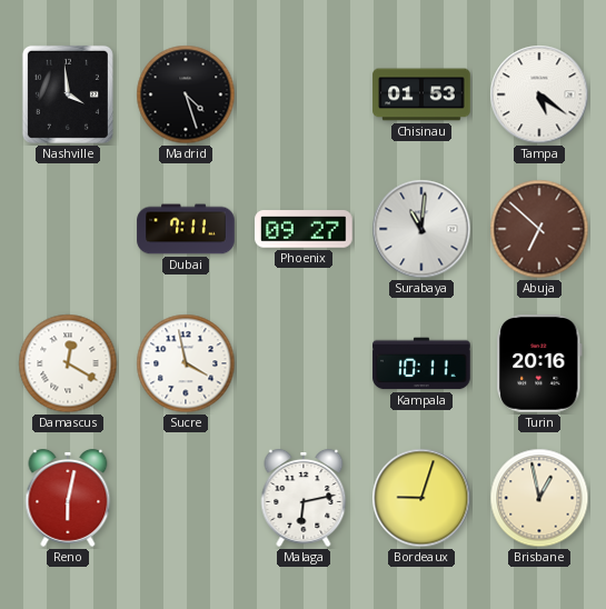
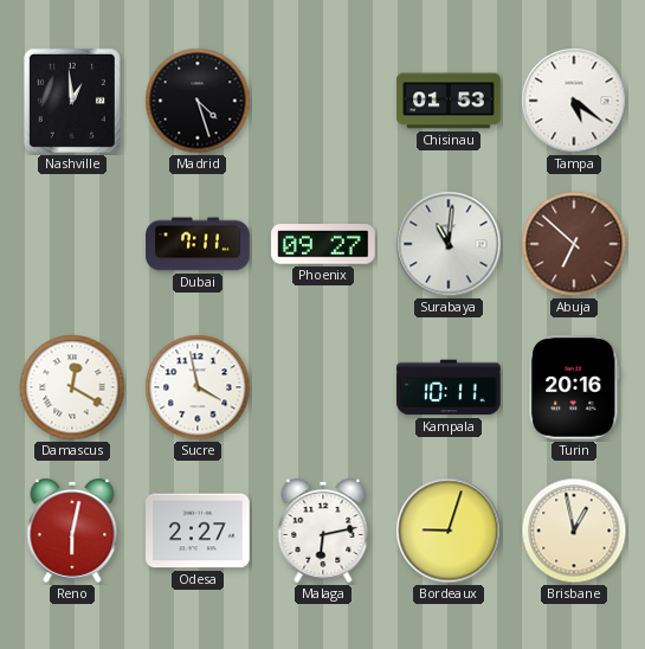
Nashville: 3:59 -> 12:59
Odesa: none -> 2:27
